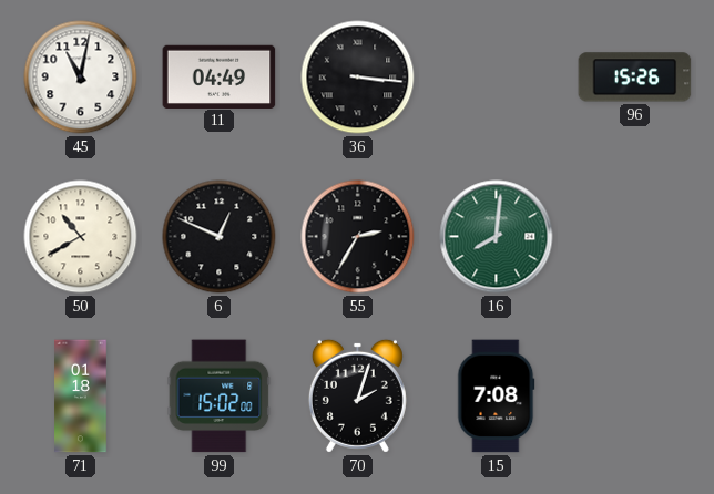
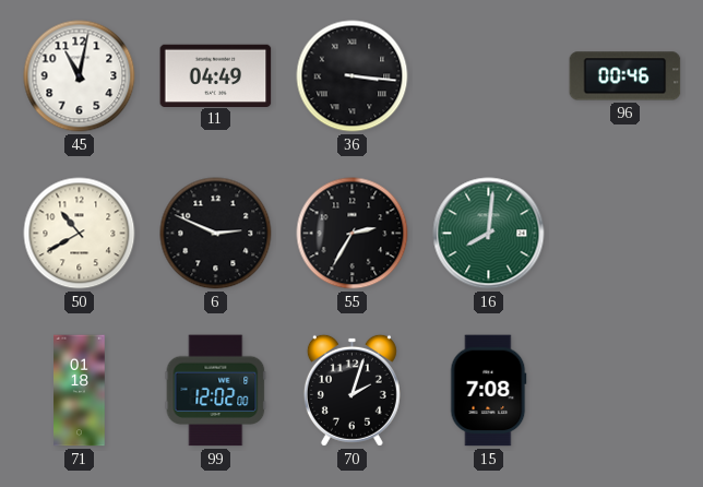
96: 15:26 -> 00:46
6: 12:49 -> 2:49
99: 15:02 -> 12:02
